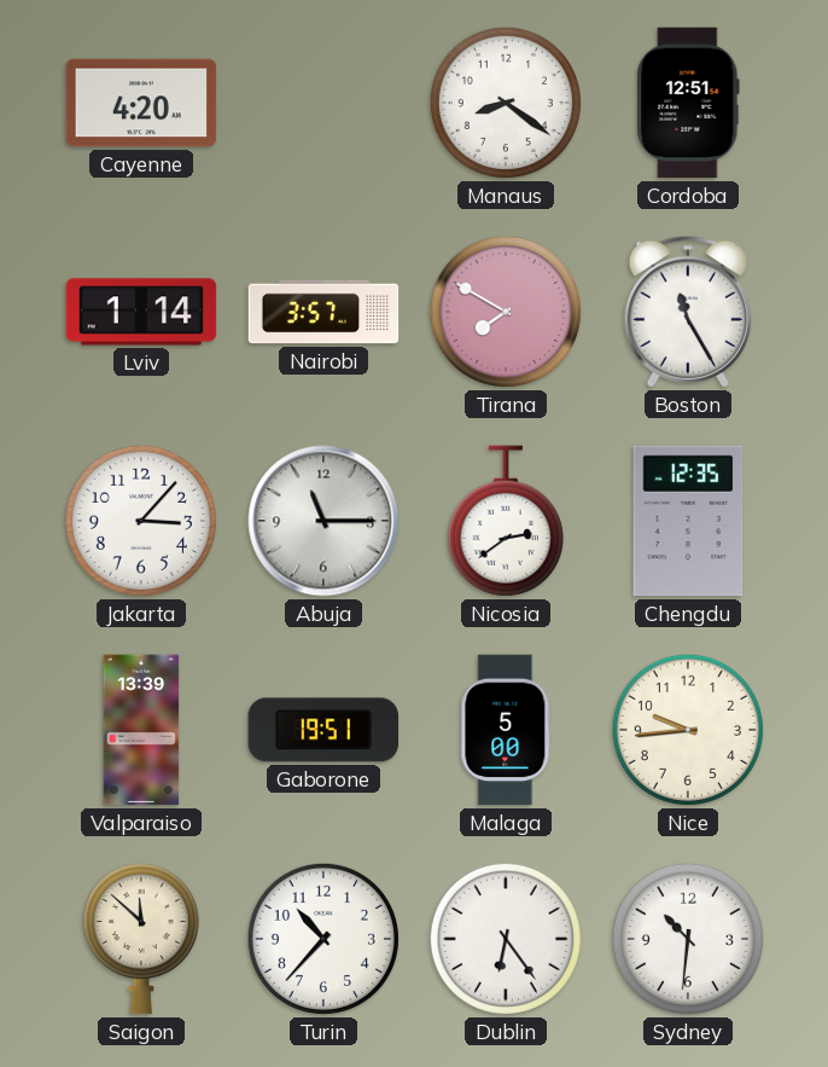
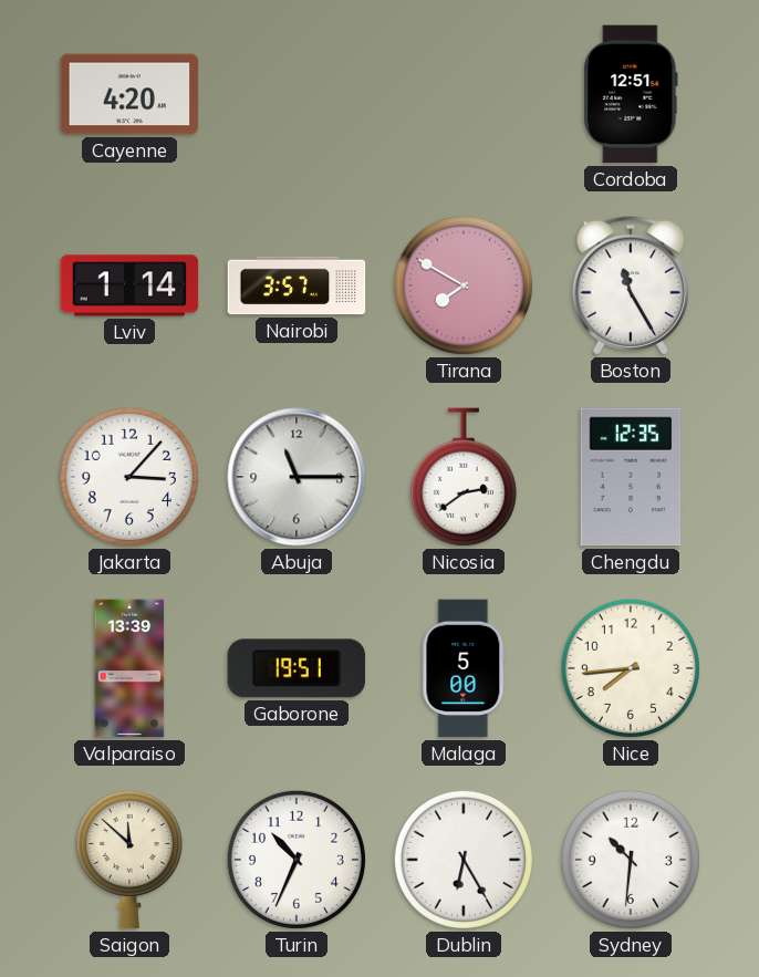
Manaus: 8:21 -> none
Nice: 9:44 -> 7:44
Turin: 10:37 -> 10:34
Dublin: 6:24 -> 6:25
